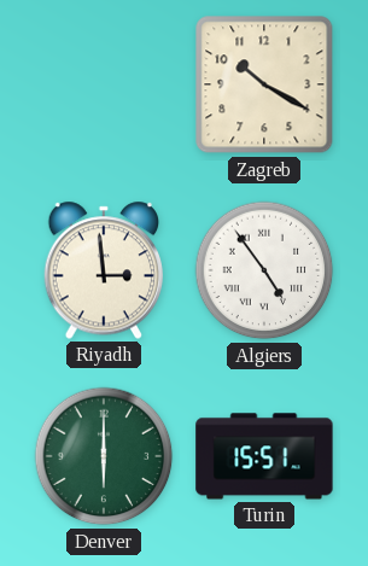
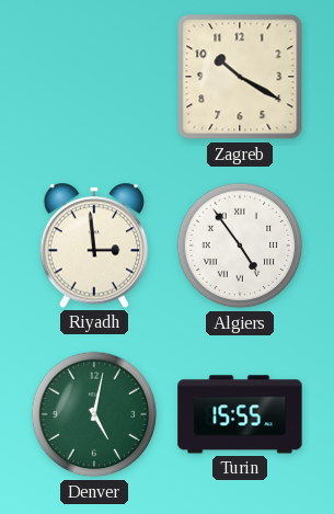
Denver: 6:00 -> 5:02
Turin: 15:51 -> 15:55
